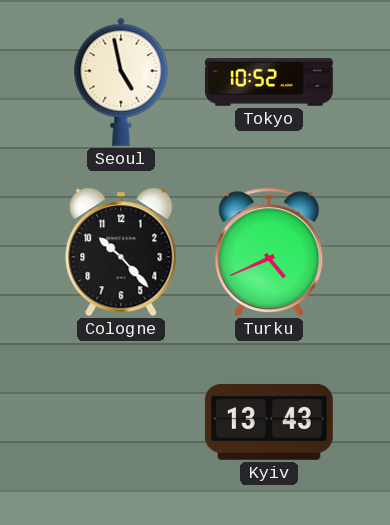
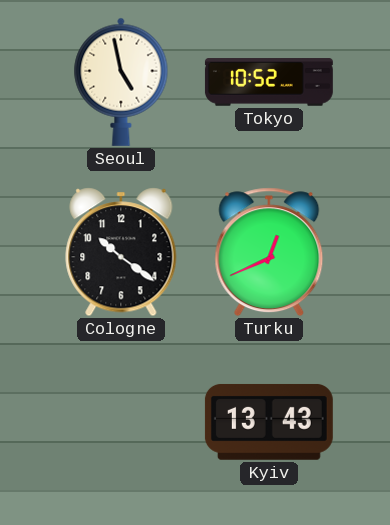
Cologne: 10:23 -> 10:21
Turku: 4:41 -> 12:41
